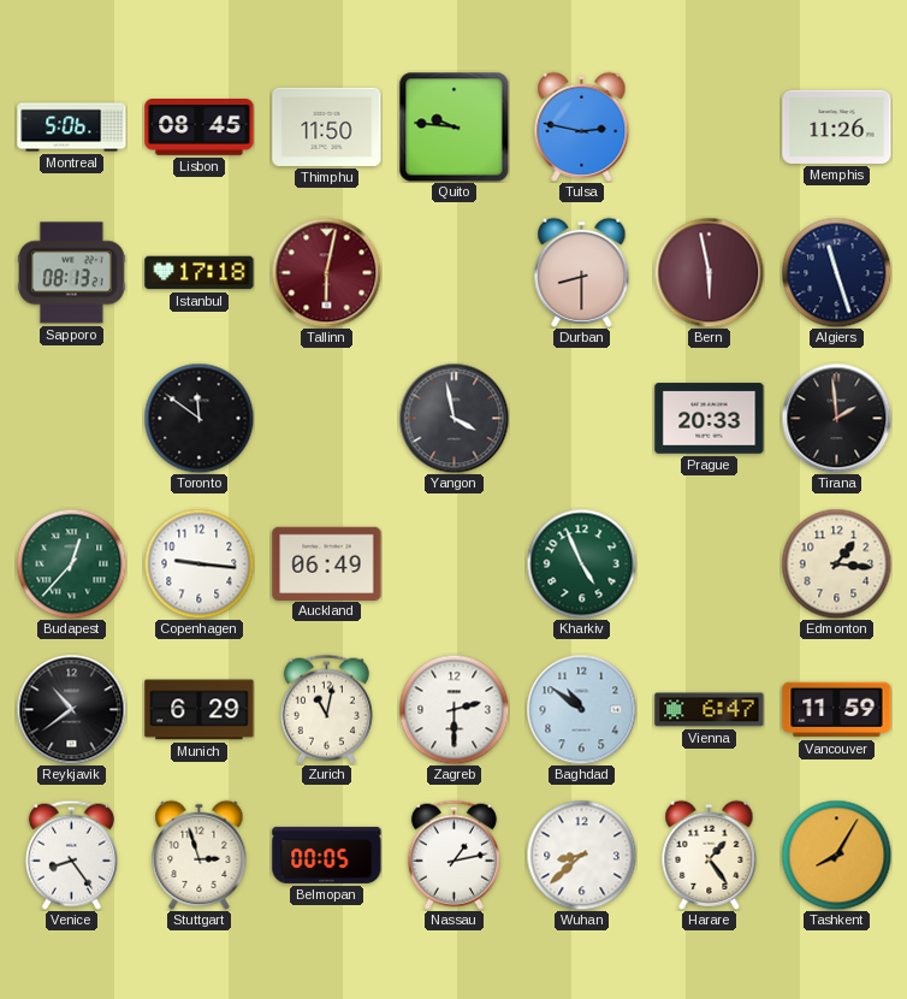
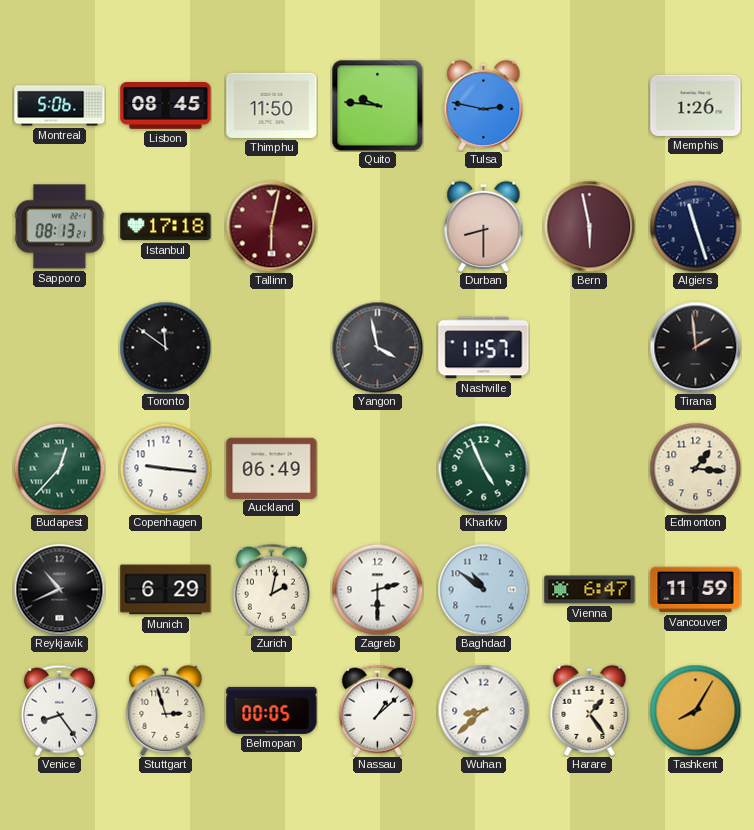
Memphis: 11:26 -> 1:26
Nashville: none -> 11:57
Prague: 20:33 -> none
Reykjavik: 10:39 -> 10:41
Zurich: 11:02 -> 2:02
Nassau: 1:13 -> 1:08
